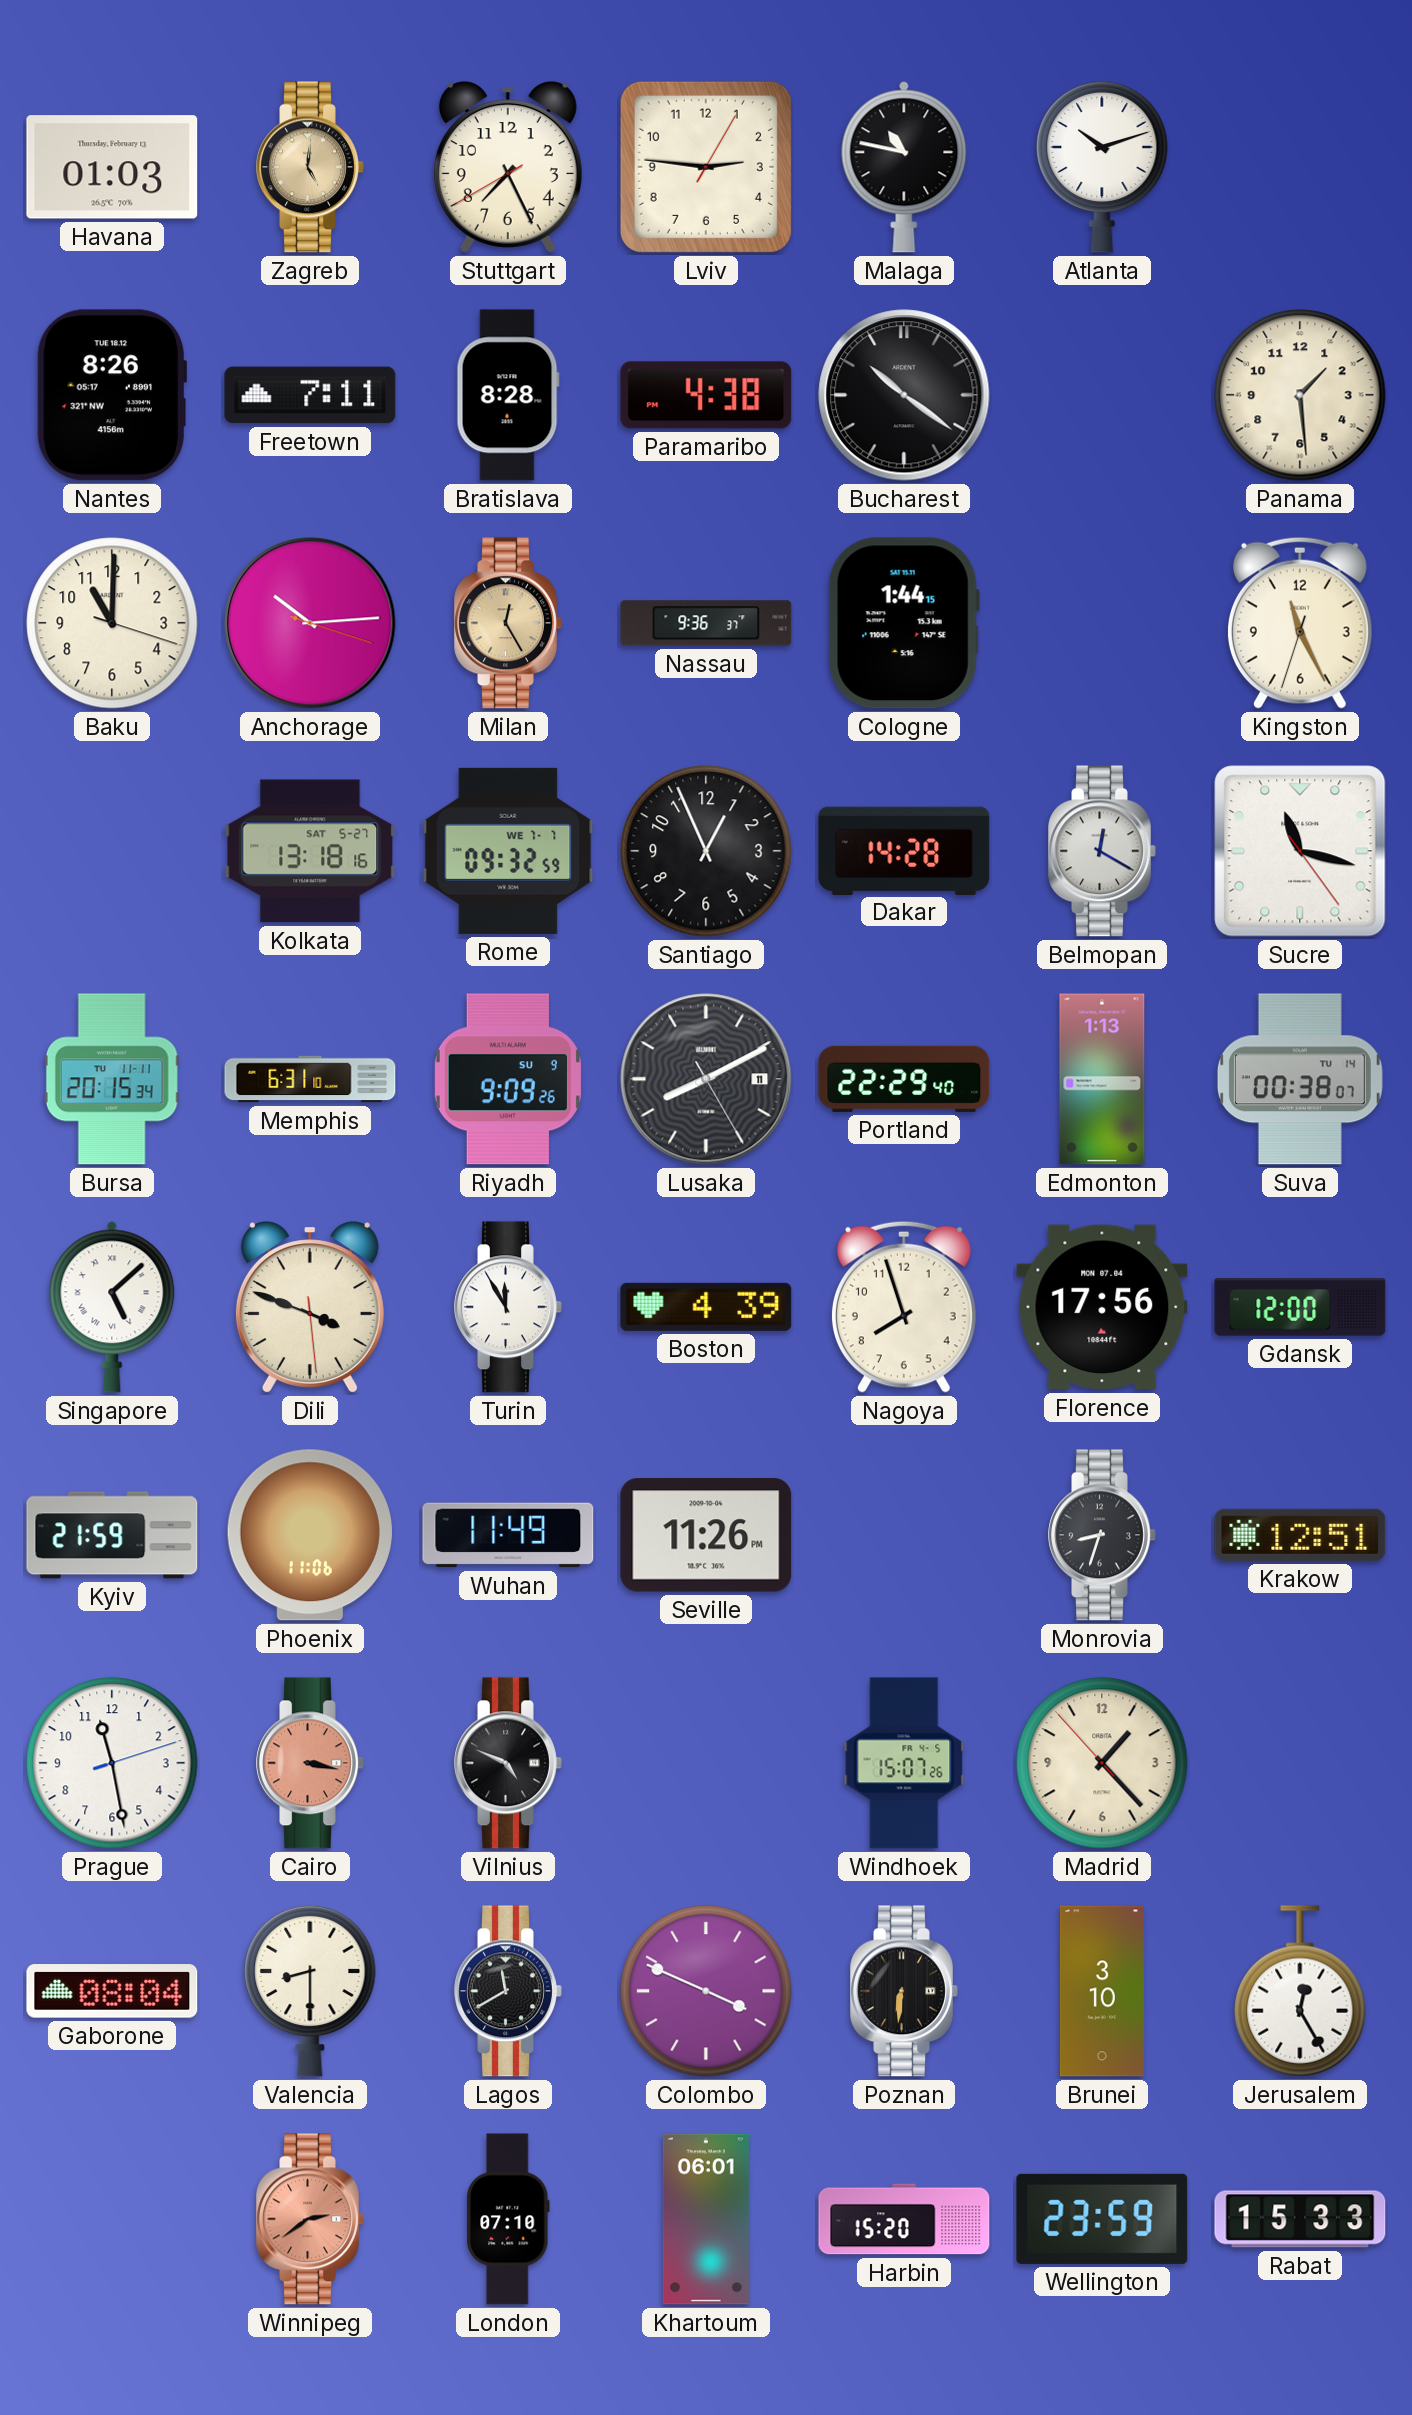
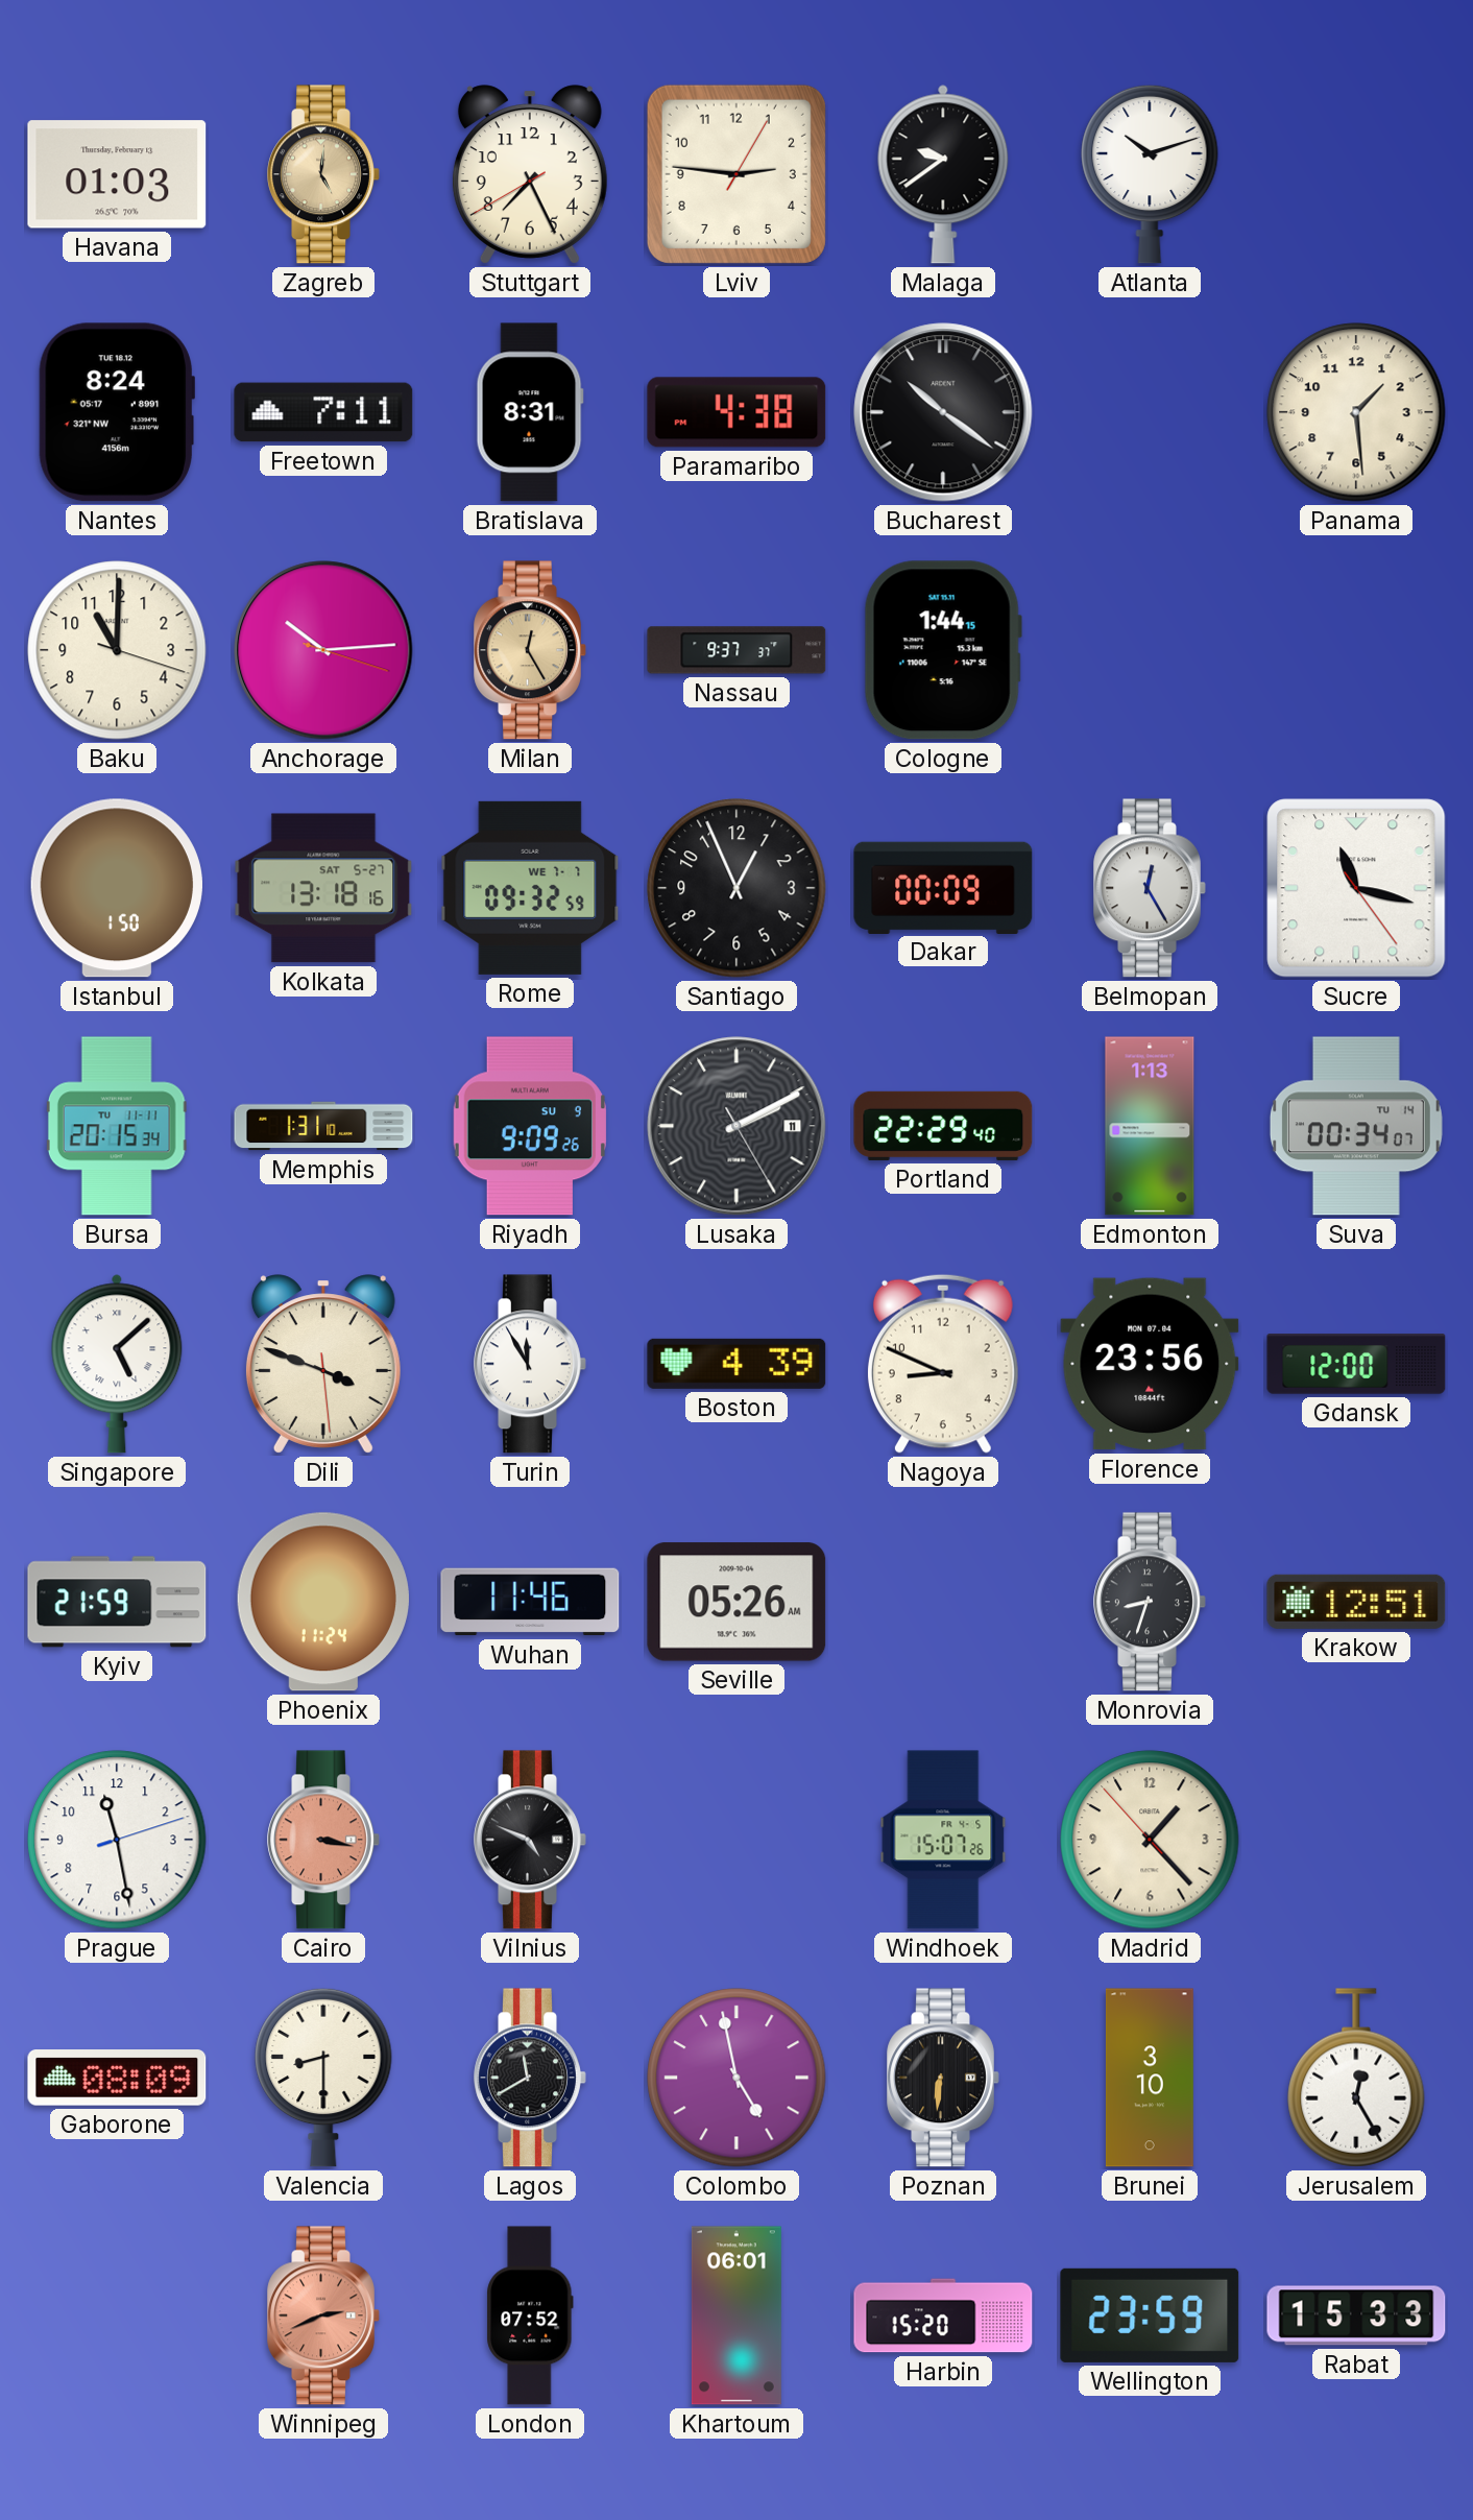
Malaga: 10:47 -> 9:39
Nantes: 8:26 -> 8:24
Bratislava: 8:28 -> 8:31
Nassau: 9:36 -> 9:37
Kingston: 11:25 -> none
Istanbul: none -> 1:50
Dakar: 14:28 -> 00:09
Belmopan: 12:20 -> 12:25
Memphis: 6:31 -> 1:31
Lusaka: 8:10 -> 2:10
Suva: 00:38 -> 00:34
Nagoya: 7:57 -> 8:49
Florence: 17:56 -> 23:56
Phoenix: 11:06 -> 11:24
Wuhan: 11:49 -> 11:46
Seville: 11:26 -> 05:26
Gaborone: 08:04 -> 08:09
Colombo: 3:49 -> 4:58
Winnipeg: 2:39 -> 2:41
London: 07:10 -> 07:52
